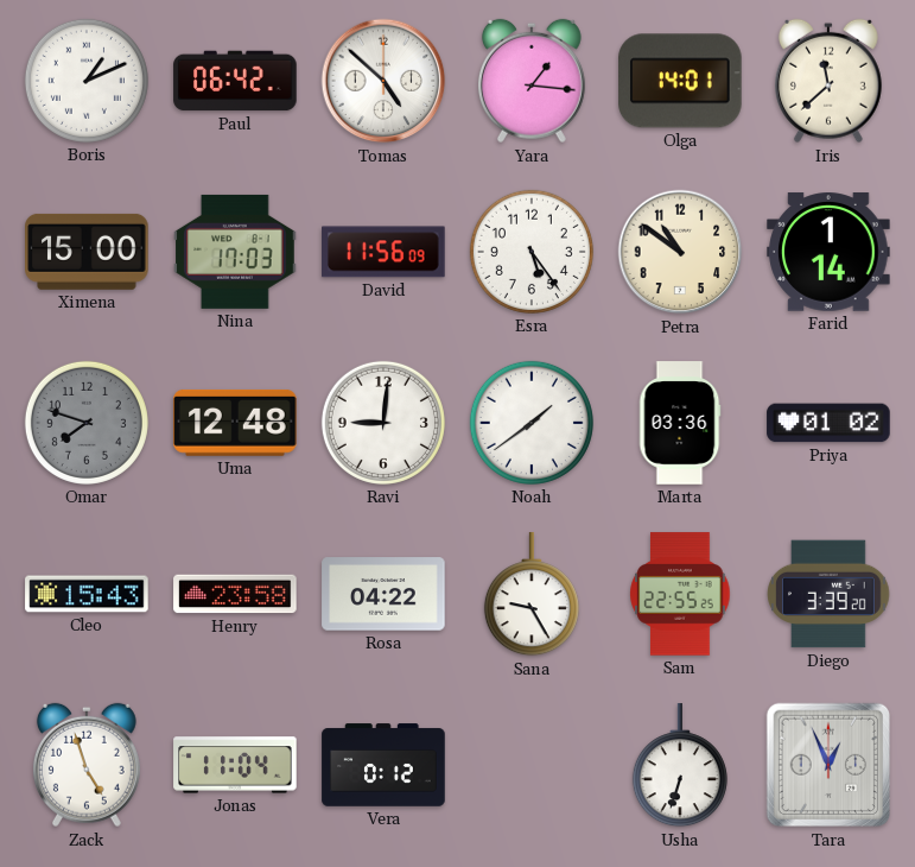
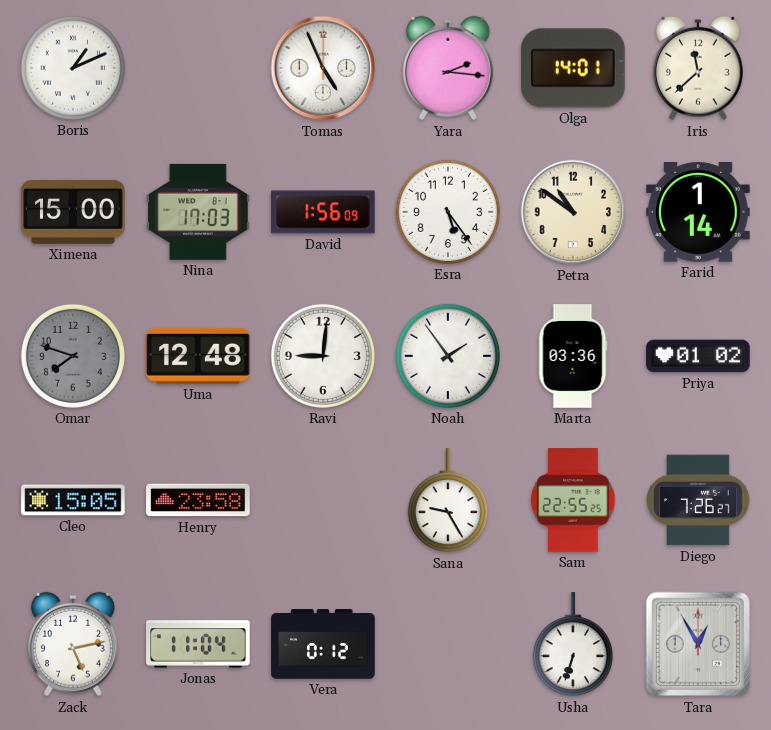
Paul: 06:42 -> none
Tomas: 4:52 -> 4:56
Yara: 1:16 -> 2:16
David: 11:56 -> 1:56
Noah: 1:39 -> 1:54
Cleo: 15:43 -> 15:05
Rosa: 04:22 -> none
Diego: 3:39 -> 7:26
Zack: 4:57 -> 5:13
Tara: 12:56 -> 12:55
